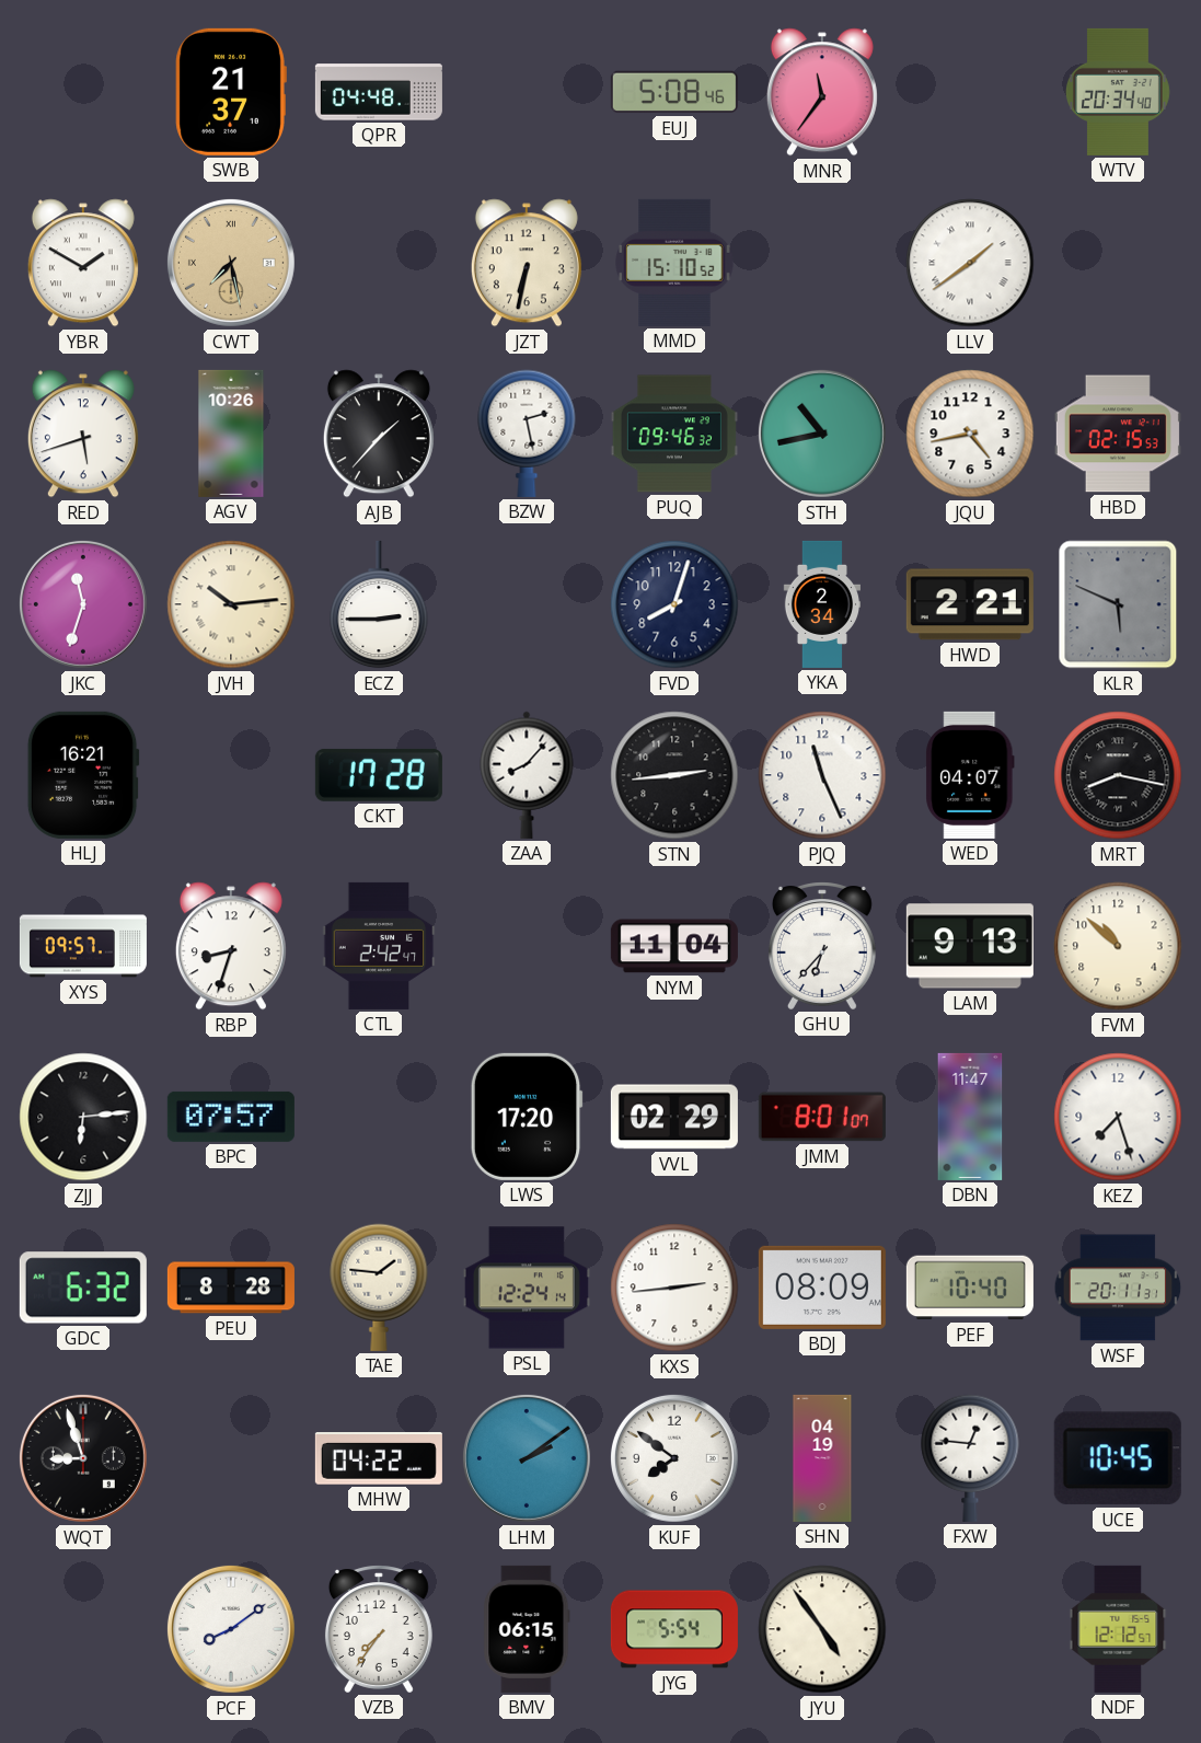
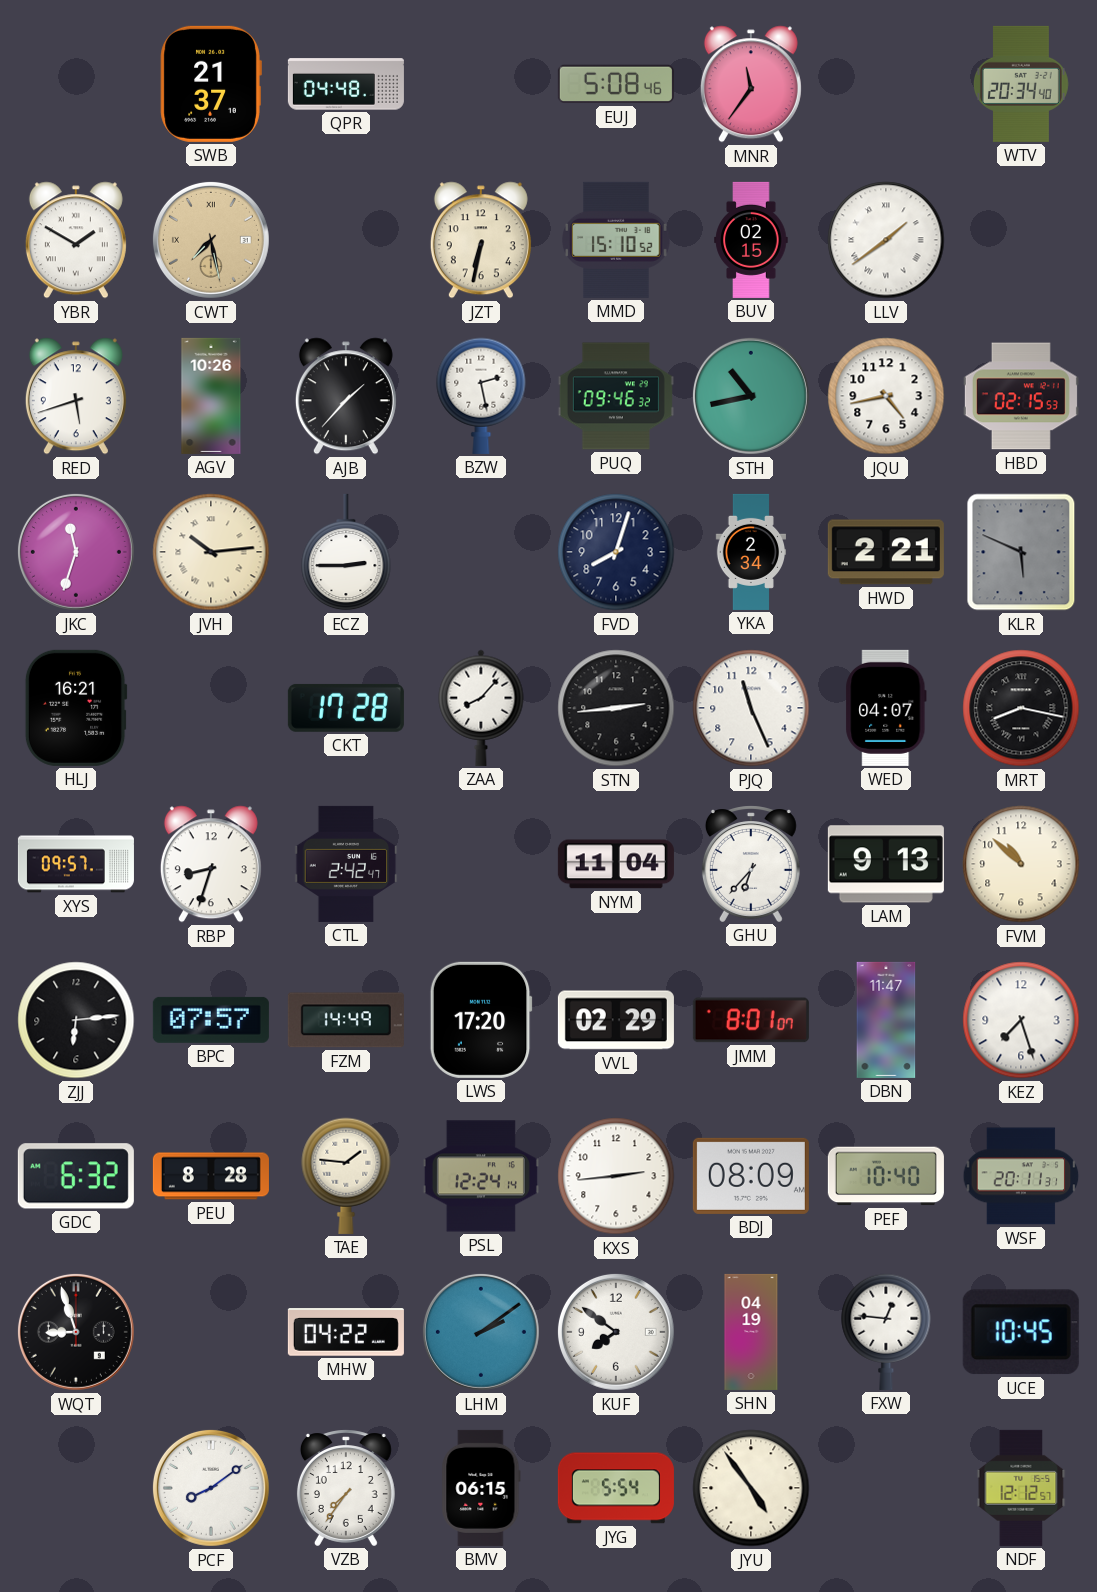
BUV: none -> 02:15
FZM: none -> 14:49
